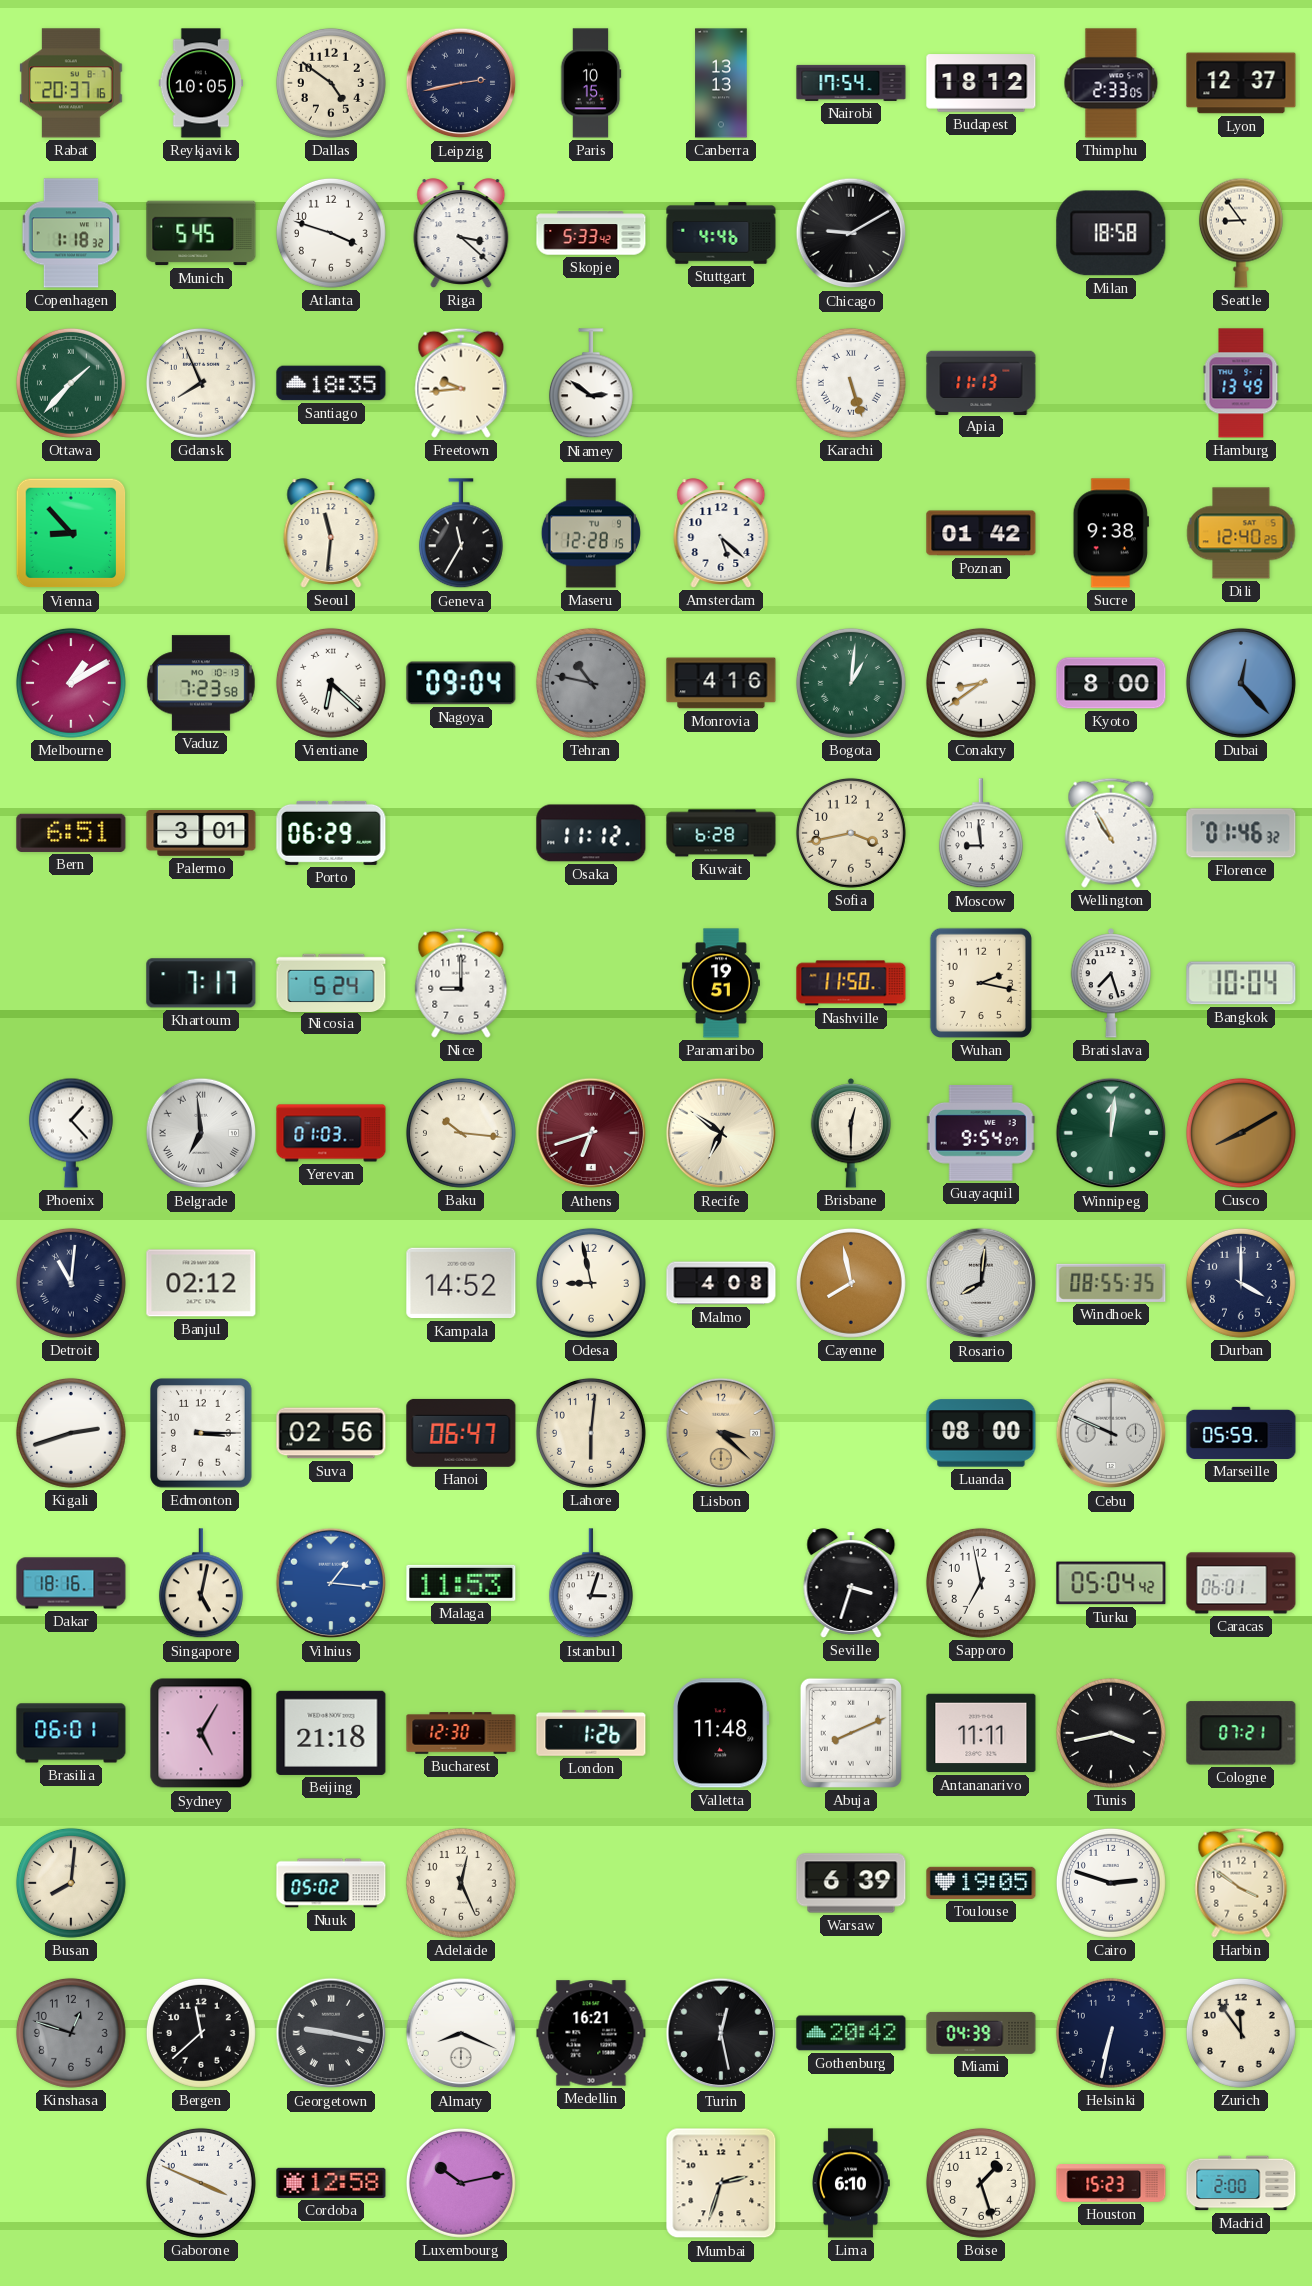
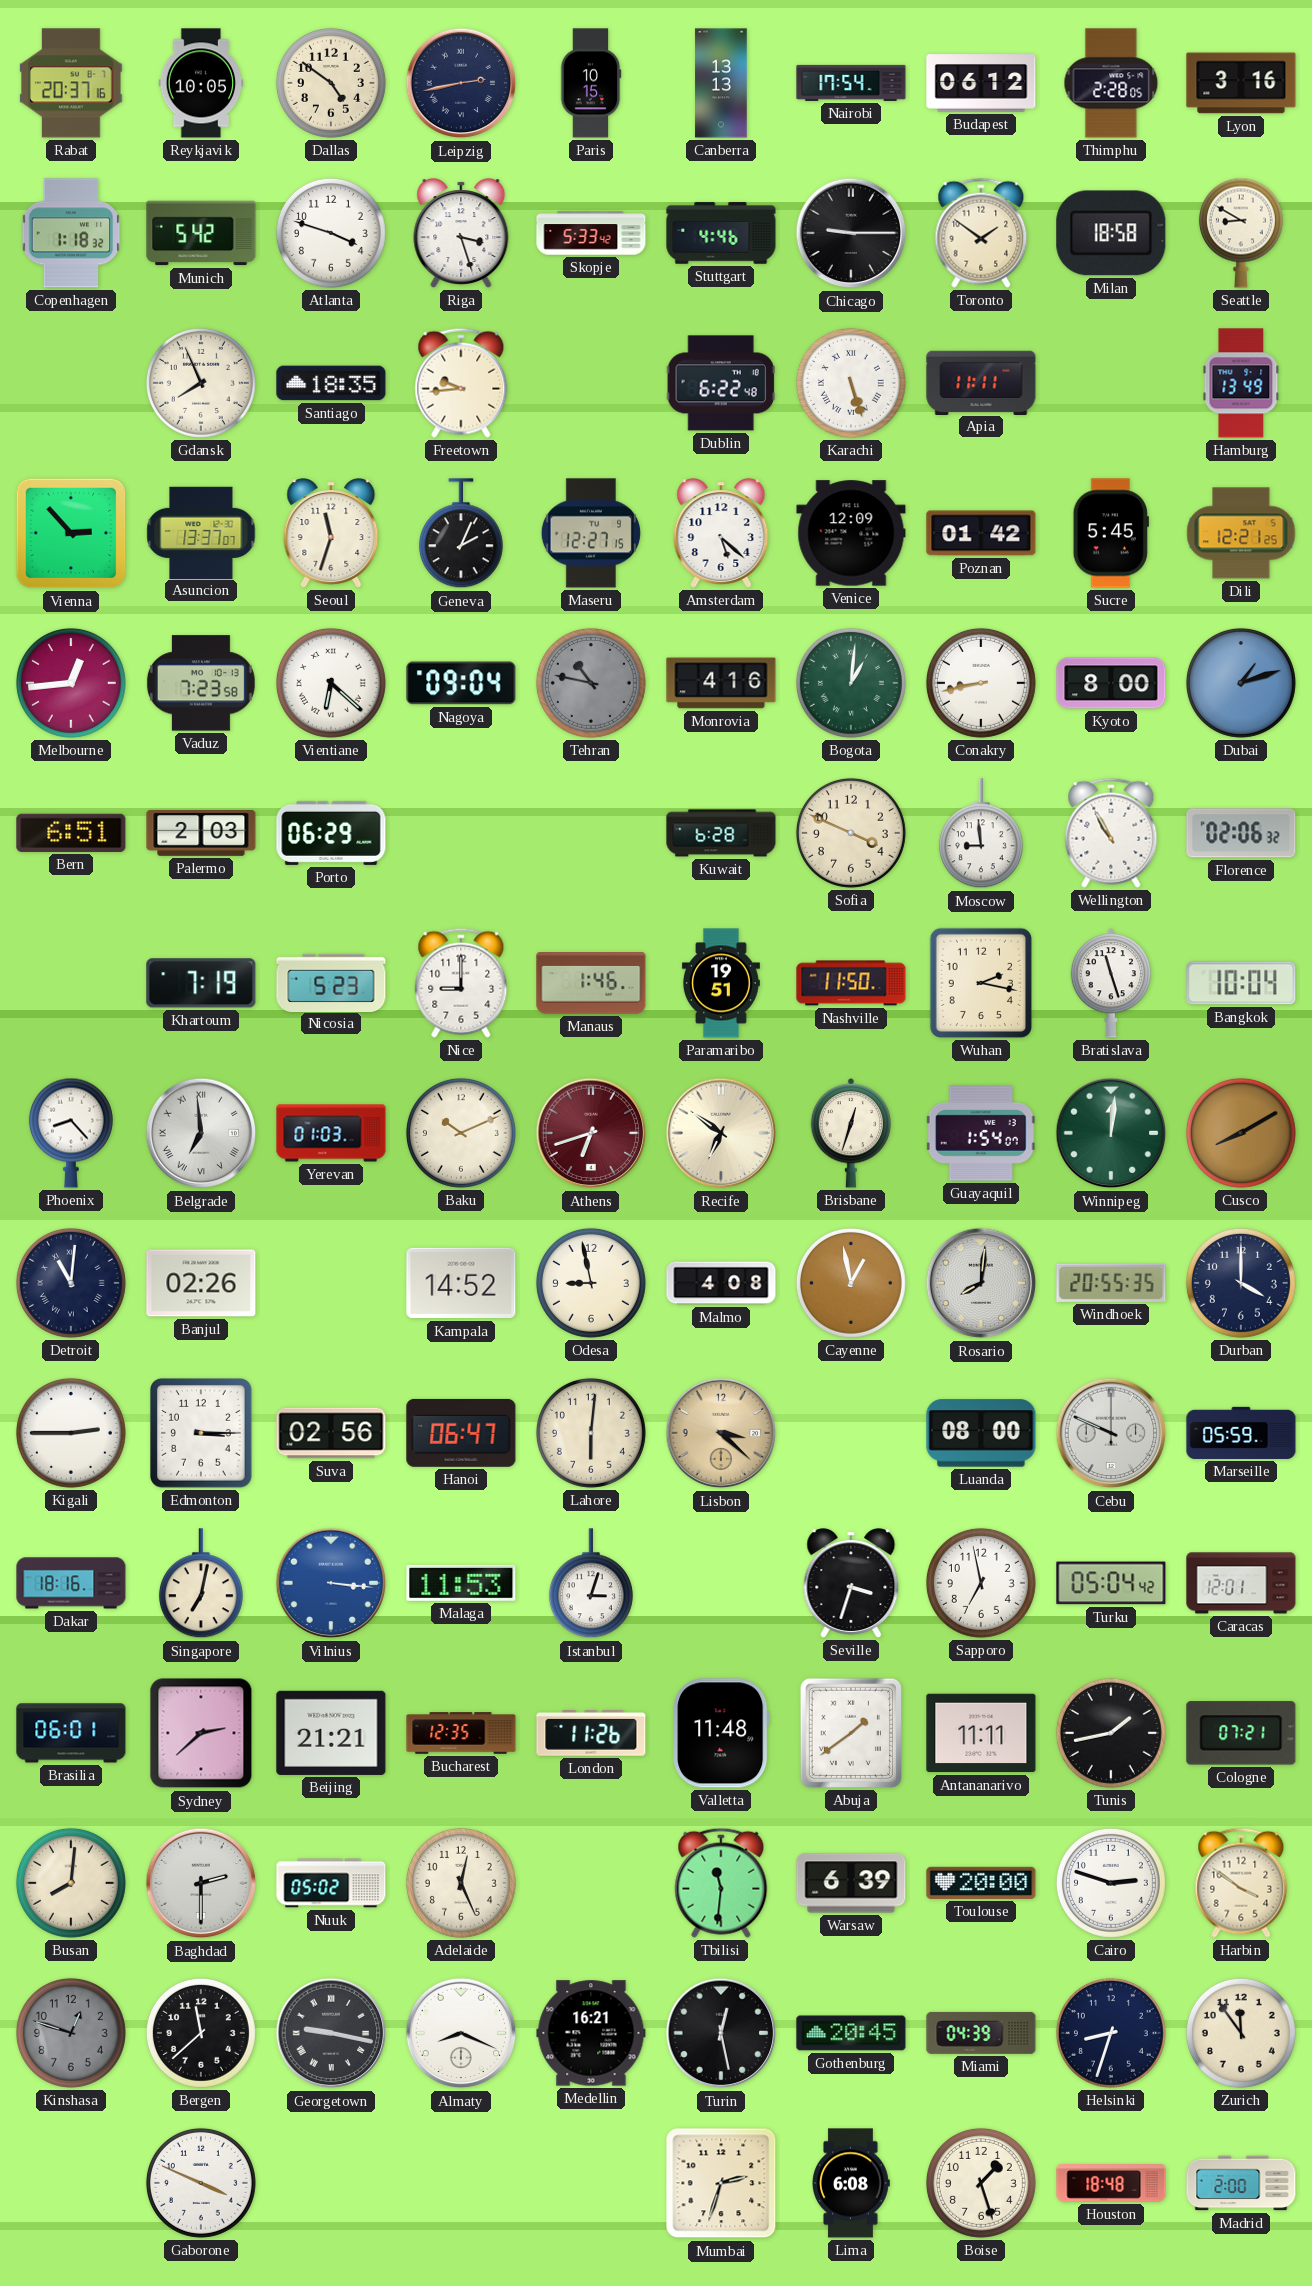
Budapest: 18:12 -> 06:12
Thimphu: 2:33 -> 2:28
Lyon: 12:37 -> 3:16
Munich: 5:45 -> 5:42
Riga: 3:22 -> 3:27
Chicago: 9:10 -> 9:15
Toronto: none -> 1:51
Seattle: 8:54 -> 8:50
Ottawa: 1:37 -> none
Niamey: 2:51 -> none
Dublin: none -> 6:22
Apia: 11:13 -> 11:11
Vienna: 8:53 -> 2:53
Asuncion: none -> 13:37
Seoul: 11:31 -> 11:33
Geneva: 11:35 -> 2:04
Maseru: 12:28 -> 12:27
Venice: none -> 12:09
Sucre: 9:38 -> 5:45
Dili: 12:40 -> 12:21
Melbourne: 1:10 -> 12:44
Conakry: 8:39 -> 8:43
Dubai: 12:23 -> 1:12
Palermo: 3:01 -> 2:03
Osaka: 11:12 -> none
Sofia: 3:43 -> 3:49
Florence: 01:46 -> 02:06
Khartoum: 7:17 -> 7:19
Nicosia: 5:24 -> 5:23
Manaus: none -> 1:46
Bratislava: 7:27 -> 11:27
Phoenix: 1:23 -> 8:23
Baku: 10:16 -> 10:11
Brisbane: 12:30 -> 12:33
Guayaquil: 9:54 -> 1:54
Banjul: 02:12 -> 02:26
Cayenne: 7:58 -> 12:58
Windhoek: 08:55 -> 20:55
Kigali: 2:42 -> 2:45
Singapore: 5:02 -> 7:02
Vilnius: 1:16 -> 3:16
Caracas: 06:01 -> 12:01
Sydney: 5:05 -> 2:38
Beijing: 21:18 -> 21:21
Bucharest: 12:30 -> 12:35
London: 1:26 -> 11:26
Abuja: 8:11 -> 1:39
Tunis: 3:43 -> 1:43
Baghdad: none -> 2:30
Tbilisi: none -> 11:31
Toulouse: 19:05 -> 20:00
Gothenburg: 20:42 -> 20:45
Helsinki: 6:32 -> 8:33
Cordoba: 12:58 -> none
Luxembourg: 10:13 -> none
Lima: 6:10 -> 6:08
Houston: 15:23 -> 18:48
